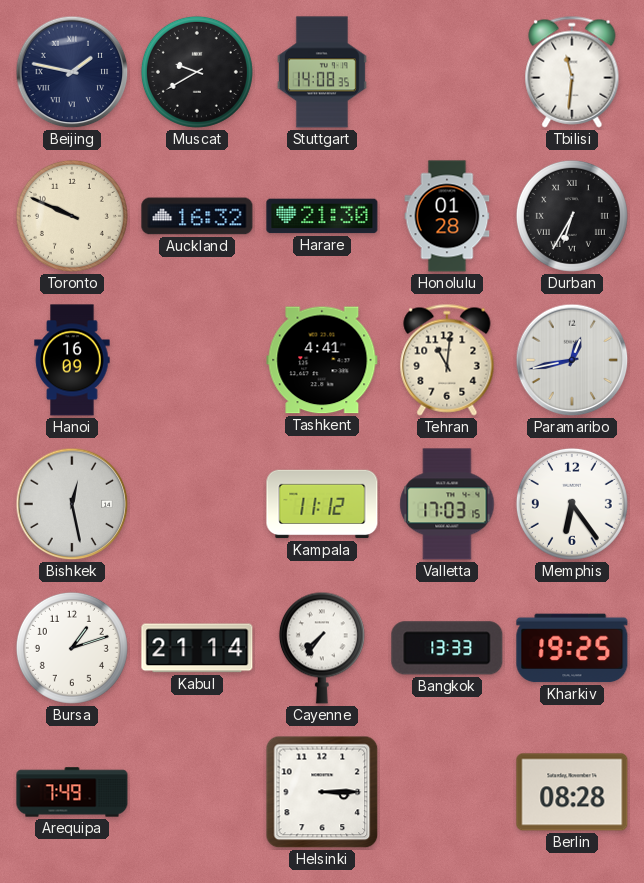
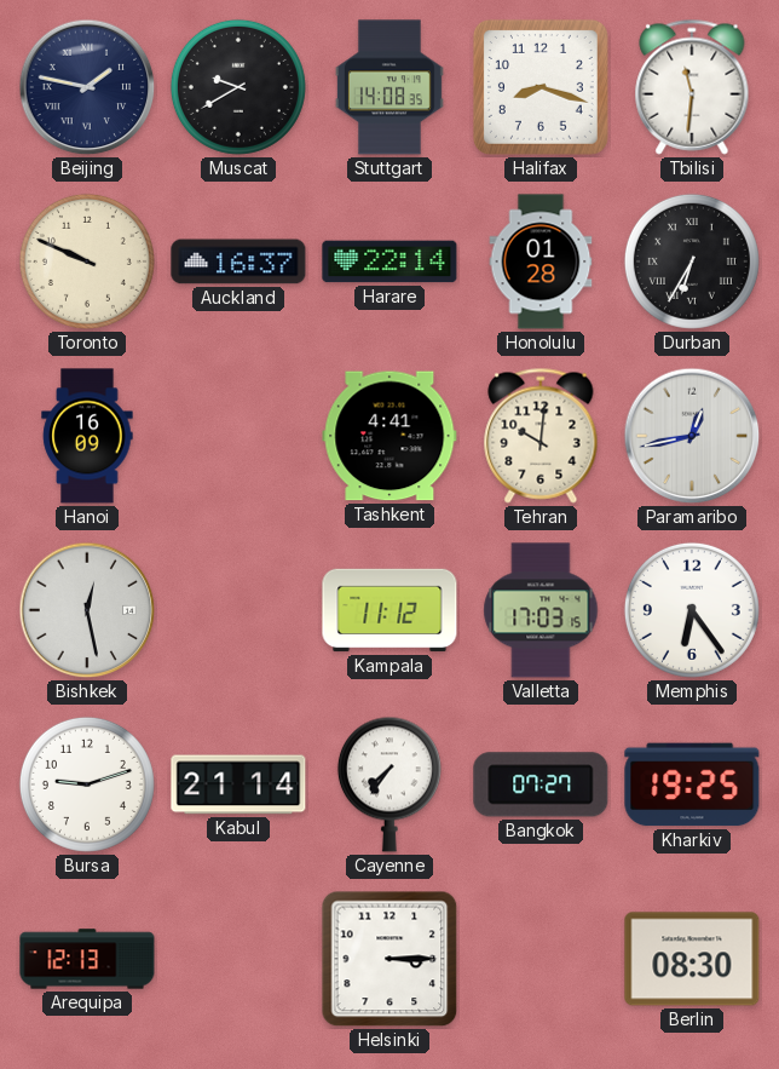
Halifax: none -> 8:18
Auckland: 16:32 -> 16:37
Harare: 21:30 -> 22:14
Tehran: 11:01 -> 10:01
Bursa: 1:12 -> 9:12
Bangkok: 13:33 -> 07:27
Arequipa: 7:49 -> 12:13
Berlin: 08:28 -> 08:30
